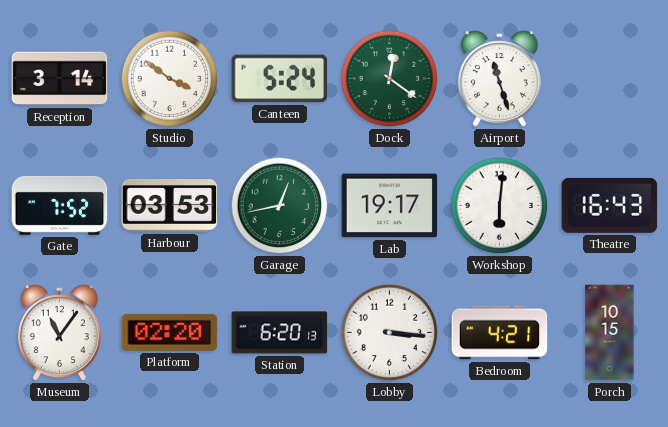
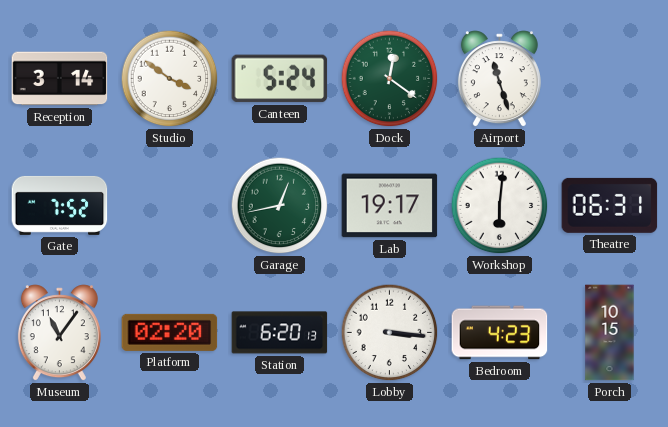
Harbour: 03:53 -> none
Theatre: 16:43 -> 06:31
Bedroom: 4:21 -> 4:23
